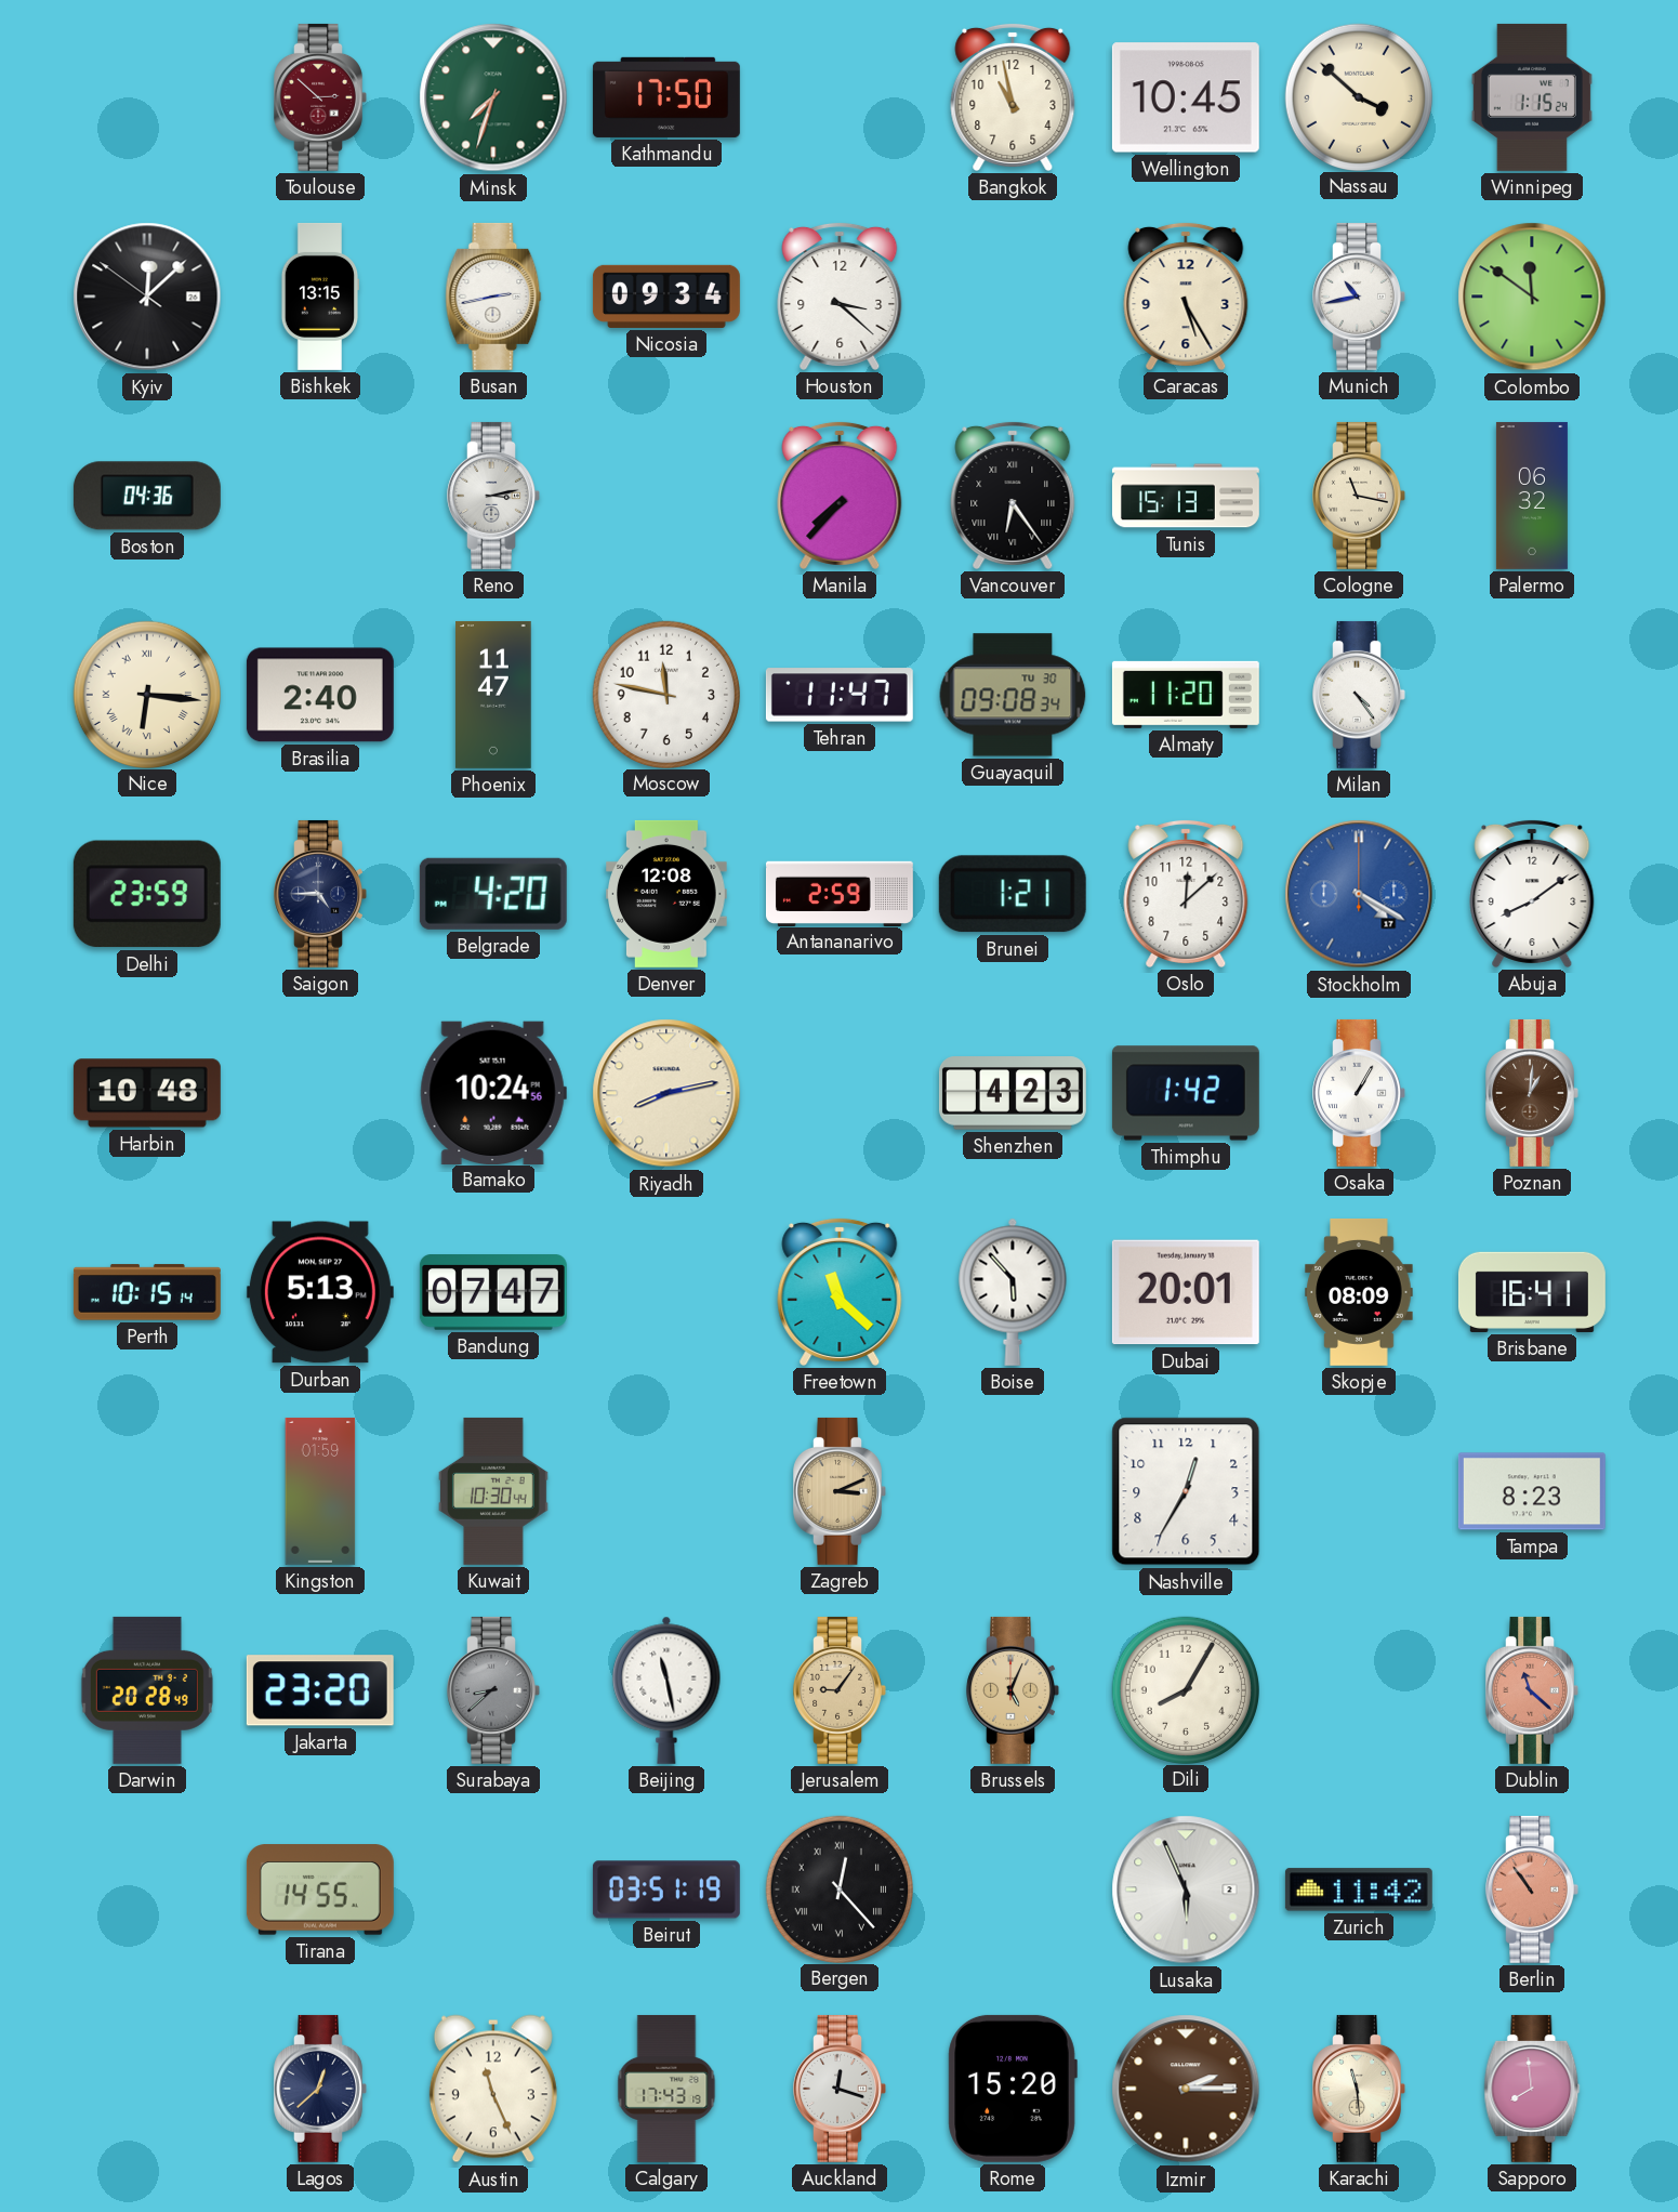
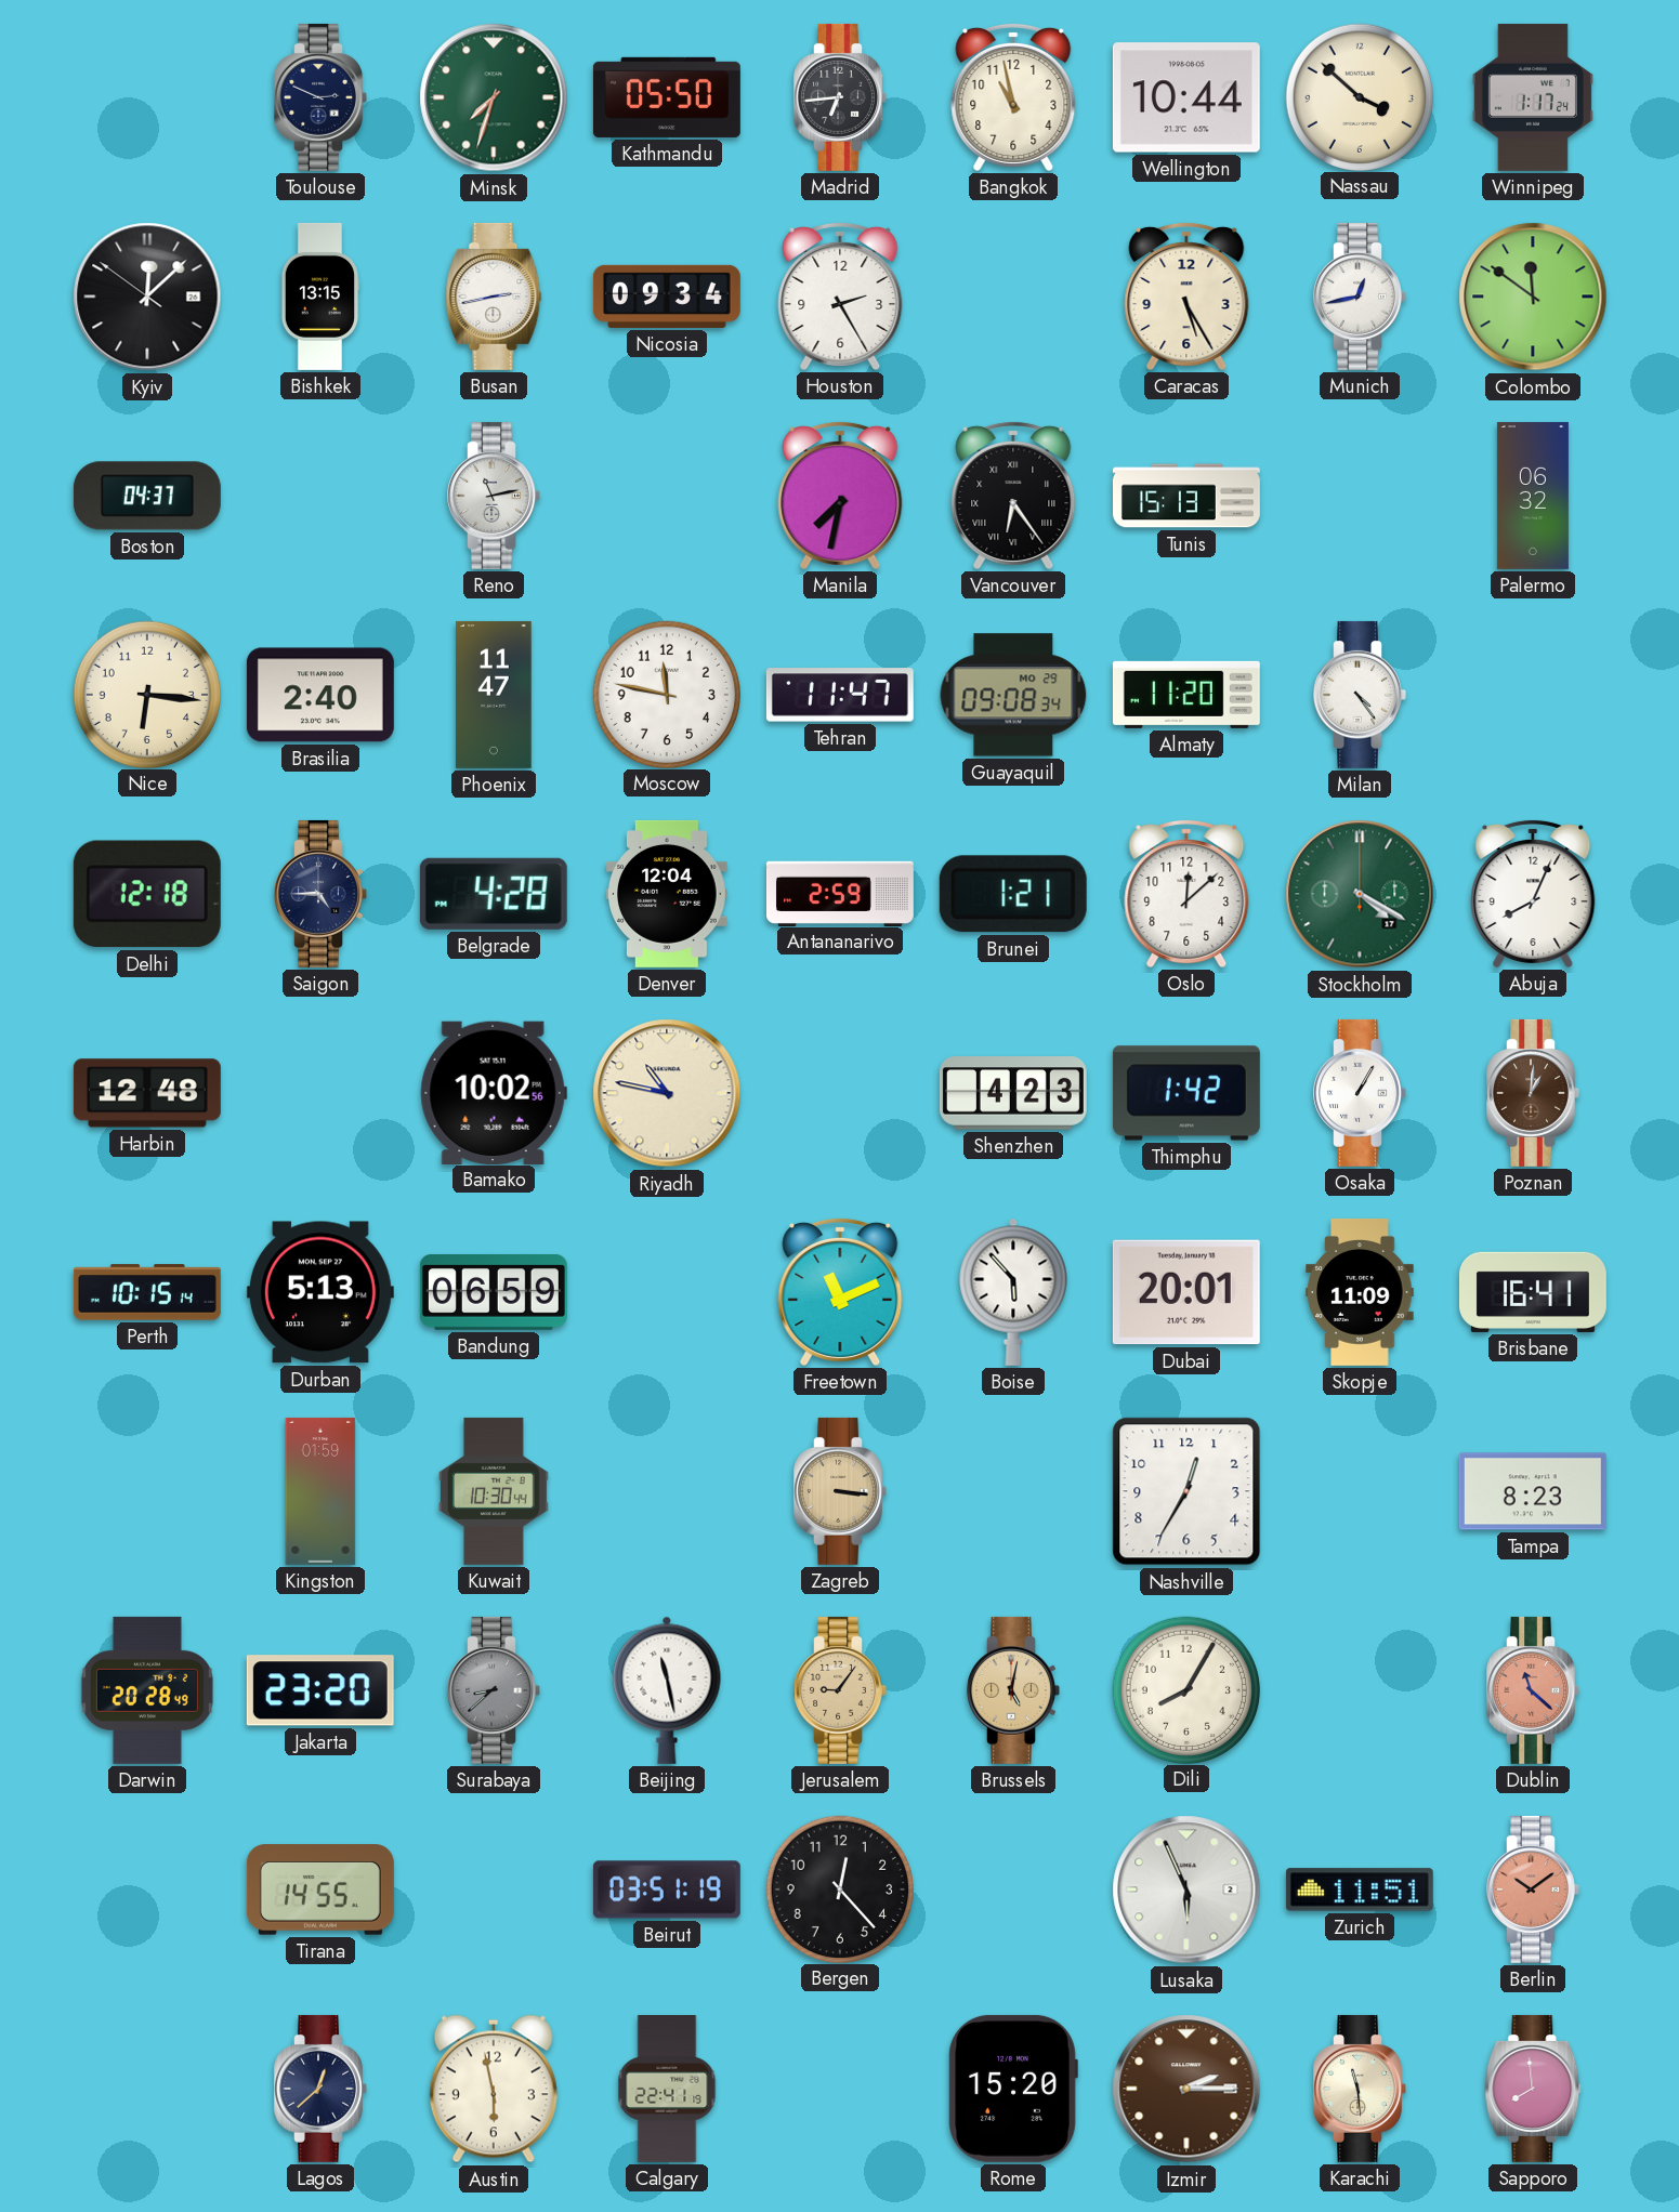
Toulouse: 2:52 -> 2:49
Toulouse dial: burgundy -> navy
Kathmandu: 17:50 -> 05:50
Madrid: none -> 6:44
Wellington: 10:45 -> 10:44
Winnipeg: 1:15 -> 1:17
Houston: 3:22 -> 2:25
Munich: 10:43 -> 12:43
Boston: 04:36 -> 04:37
Reno: 3:13 -> 11:13
Manila: 7:37 -> 7:32
Cologne: 11:17 -> none
Nice numerals: Roman -> Arabic
Guayaquil date: TU 30 -> MO 29
Delhi: 23:59 -> 12:18
Belgrade: 4:20 -> 4:28
Denver: 12:08 -> 12:04
Stockholm dial: blue -> green
Abuja: 8:09 -> 8:04
Harbin: 10:48 -> 12:48
Bamako: 10:24 -> 10:02
Riyadh: 8:13 -> 10:47
Bandung: 07:47 -> 06:59
Freetown: 11:22 -> 11:11
Skopje: 08:09 -> 11:09
Zagreb: 3:11 -> 3:16
Brussels: 5:04 -> 5:02
Bergen numerals: Roman -> Arabic
Zurich: 11:42 -> 11:51
Berlin: 10:54 -> 10:09
Austin: 11:26 -> 5:58
Calgary: 17:43 -> 22:41
Auckland: 12:18 -> none
